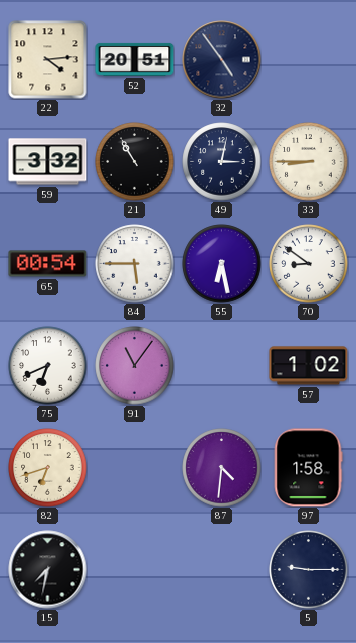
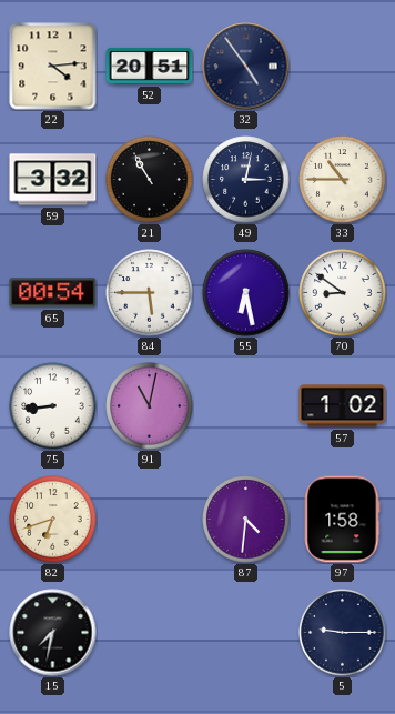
33: 8:45 -> 10:45
75: 6:41 -> 8:44
91: 11:06 -> 11:02
